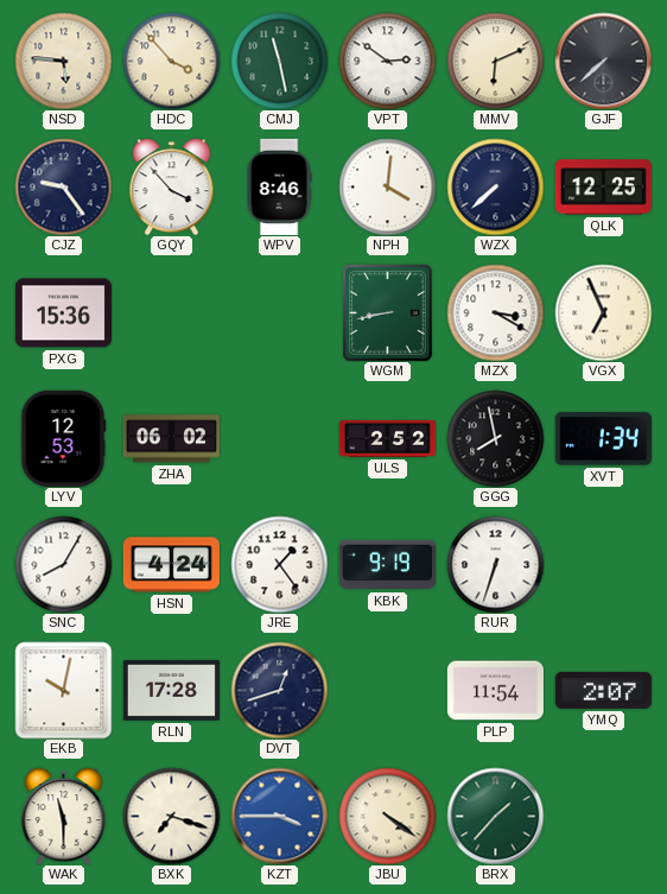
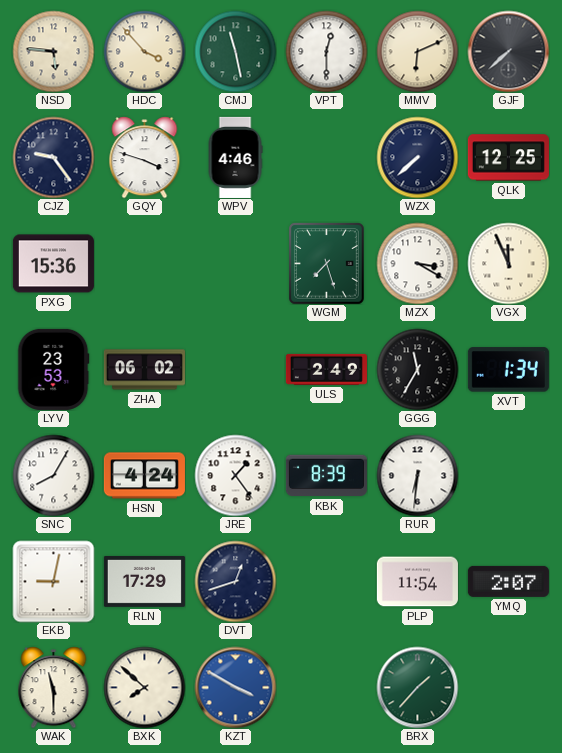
VPT: 2:51 -> 12:30
GQY: 3:53 -> 3:48
WPV: 8:46 -> 4:46
NPH: 4:01 -> none
WGM: 8:43 -> 7:27
VGX: 6:56 -> 11:56
LYV: 12:53 -> 23:53
ULS: 2:52 -> 2:49
GGG: 7:58 -> 11:35
KBK: 9:19 -> 8:39
RUR: 6:33 -> 6:31
EKB: 10:02 -> 9:02
RLN: 17:28 -> 17:29
BXK: 7:18 -> 7:52
KZT: 3:45 -> 3:50
JBU: 4:21 -> none
